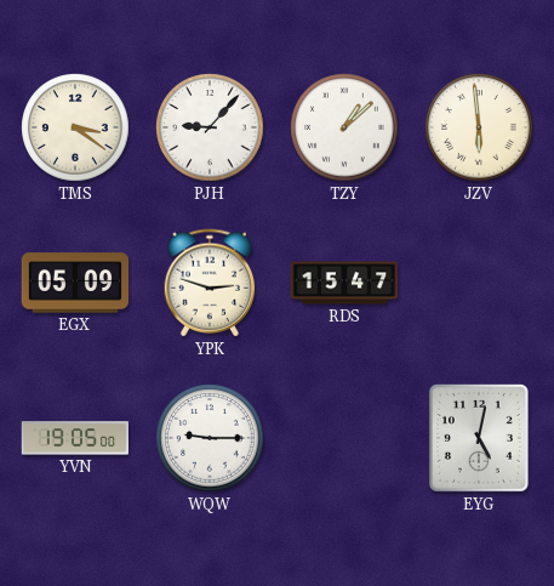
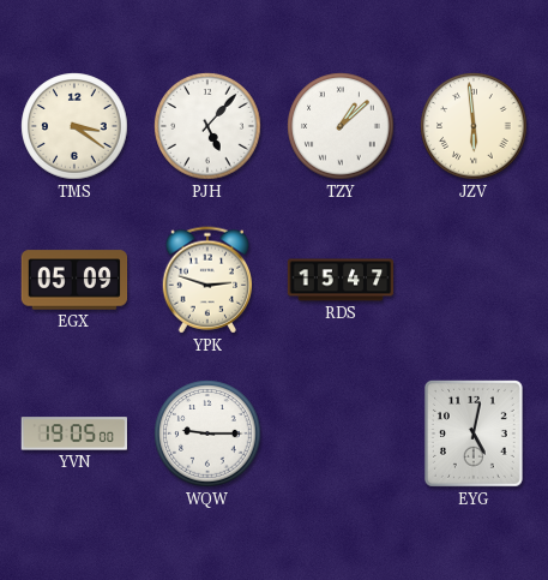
PJH: 9:07 -> 5:07
